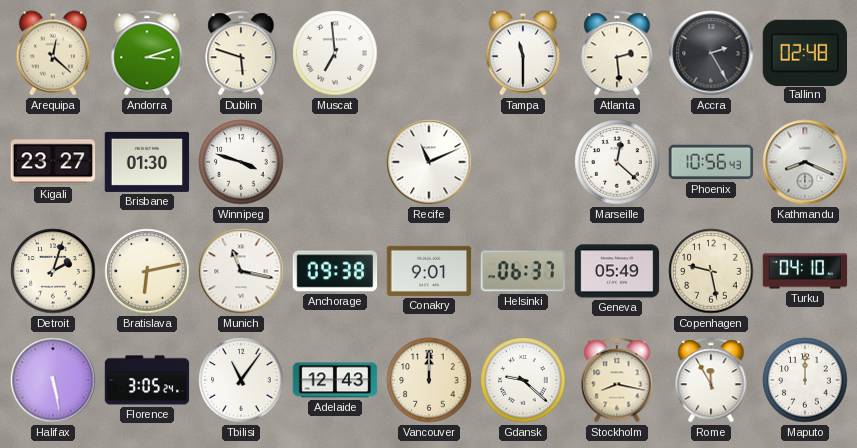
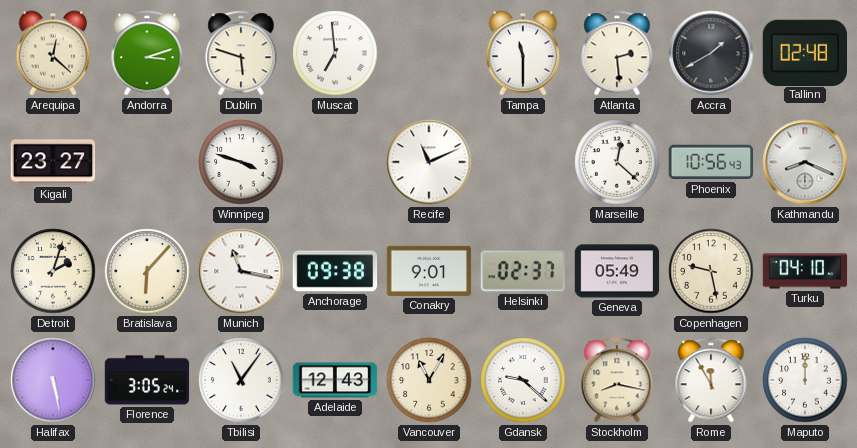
Accra: 2:25 -> 1:40
Brisbane: 01:30 -> none
Bratislava: 6:13 -> 6:07
Helsinki: 06:37 -> 02:37
Vancouver: 12:00 -> 11:05
